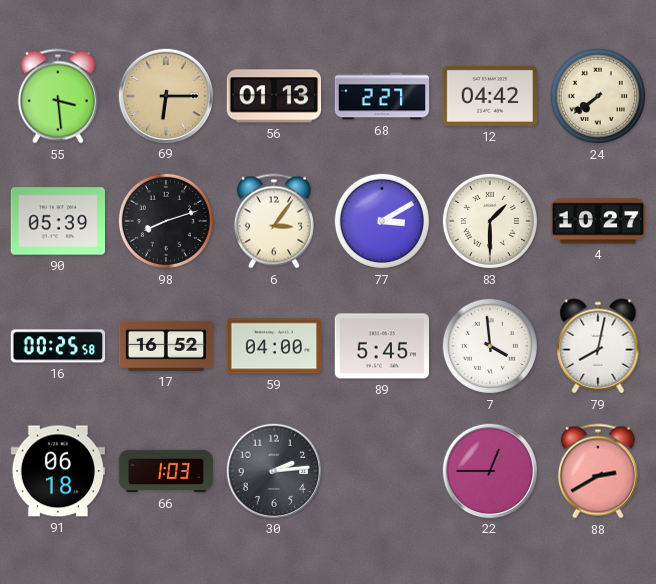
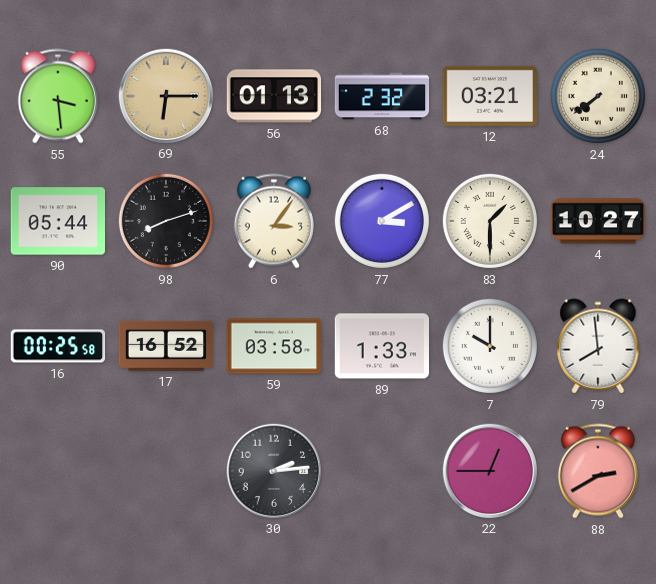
68: 2:27 -> 2:32
12: 04:42 -> 03:21
90: 05:39 -> 05:44
59: 04:00 -> 03:58
89: 5:45 -> 1:33
7: 3:59 -> 10:00
79: 8:02 -> 7:59
91: 06:18 -> none
66: 1:03 -> none
